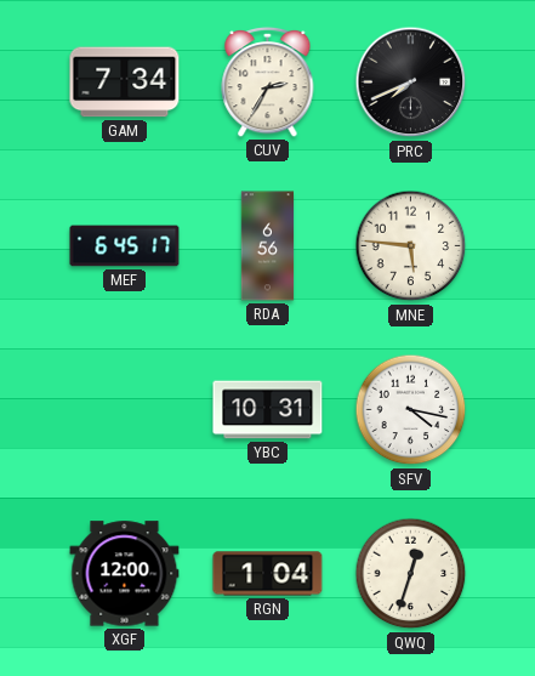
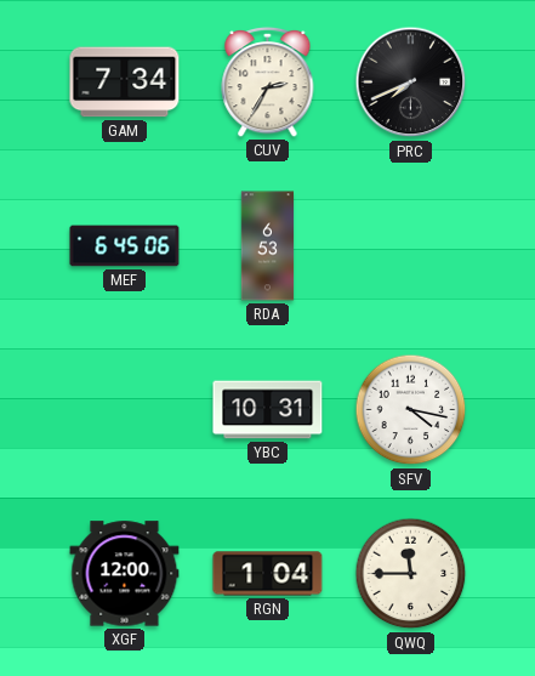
MEF: 6:45:17 -> 6:45:06
RDA: 6:56 -> 6:53
MNE: 5:46 -> none
QWQ: 12:33 -> 11:45
